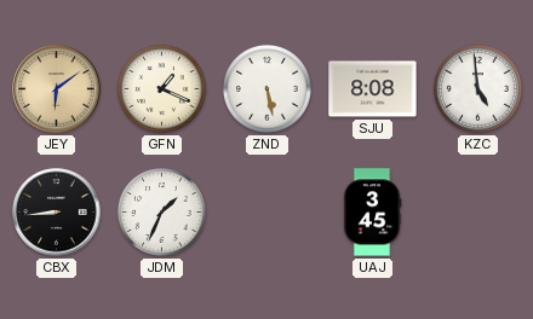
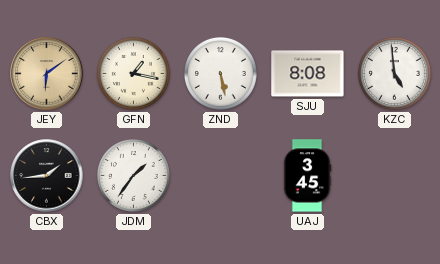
GFN: 1:19 -> 1:17
CBX: 8:44 -> 1:44
JDM: 1:34 -> 1:36
